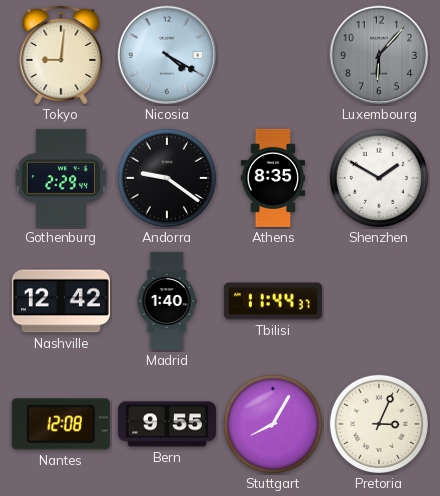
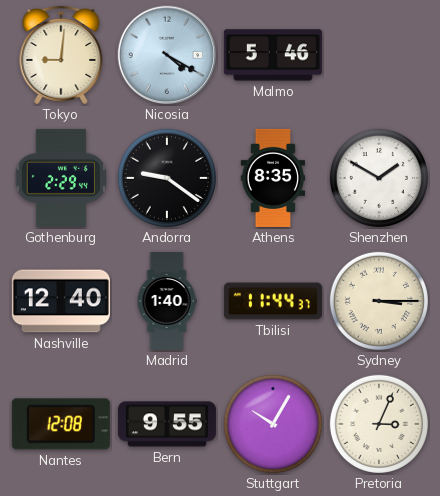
Malmo: none -> 5:46
Luxembourg: 6:07 -> none
Nashville: 12:42 -> 12:40
Sydney: none -> 3:15
Stuttgart: 8:05 -> 10:05
